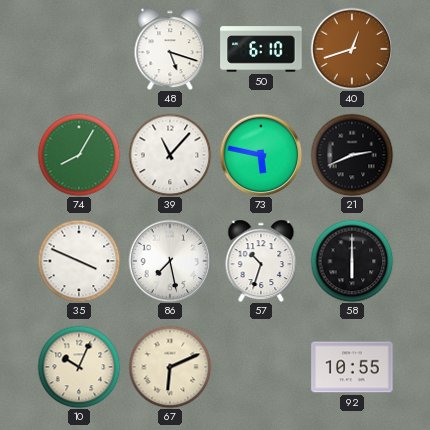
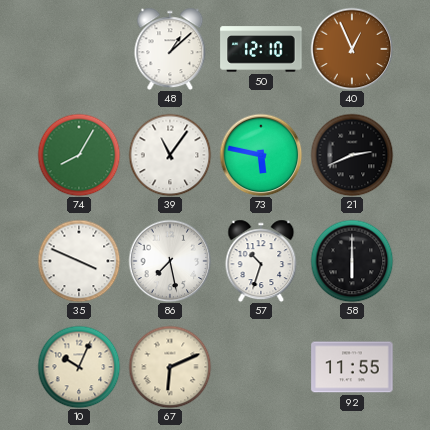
48: 5:18 -> 1:08
50: 6:10 -> 12:10
40: 12:42 -> 12:56
39: 11:07 -> 11:06
92: 10:55 -> 11:55
